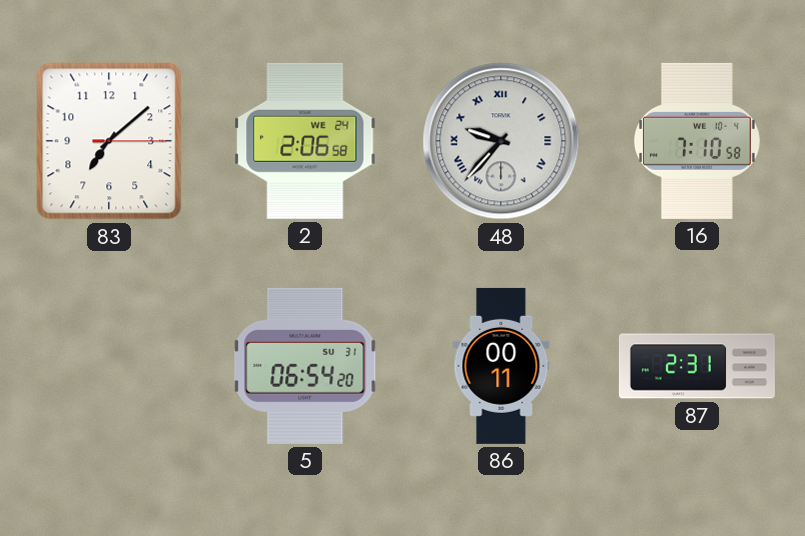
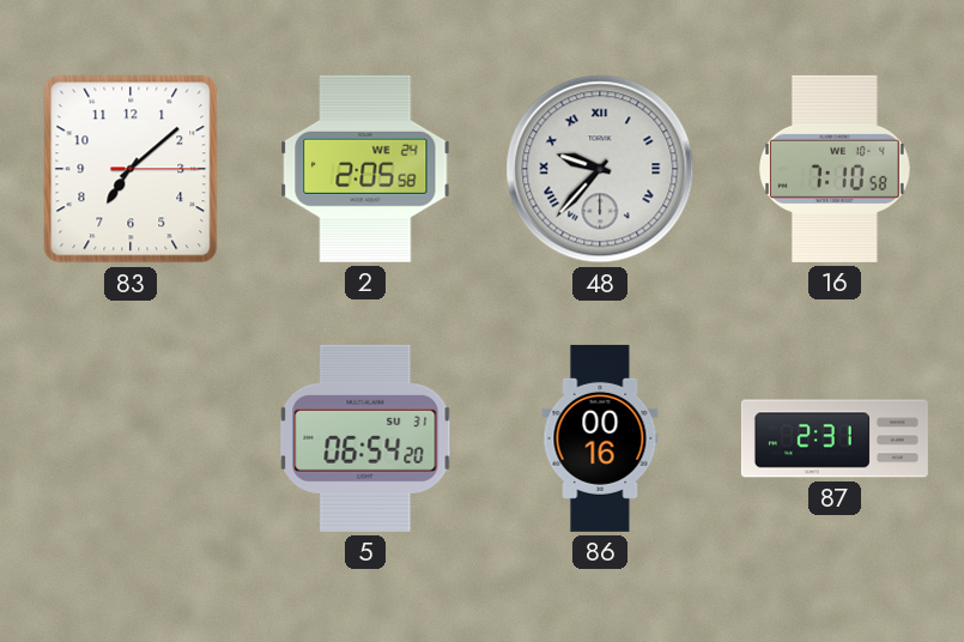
2: 2:06 -> 2:05
86: 00:11 -> 00:16
